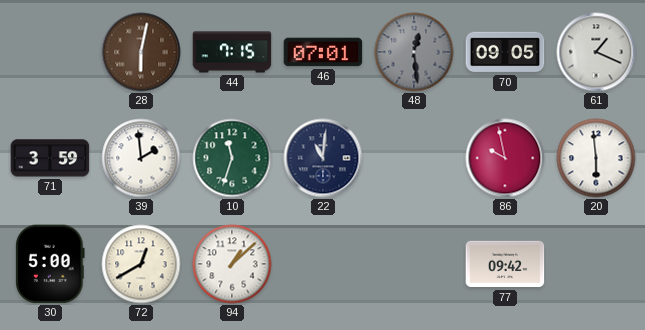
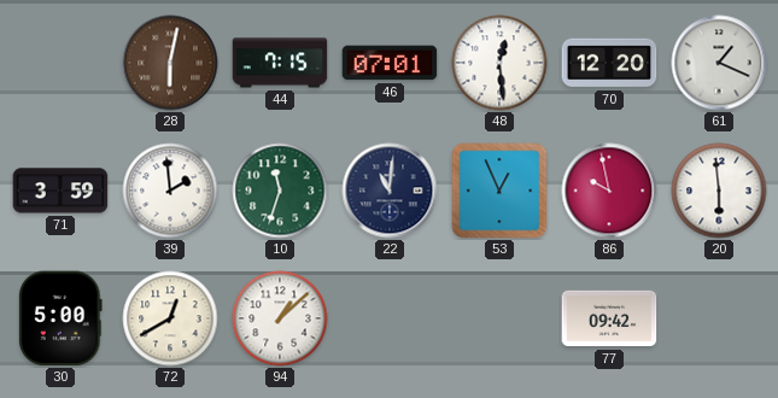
48 dial: grey -> white
70: 09:05 -> 12:20
53: none -> 12:56
